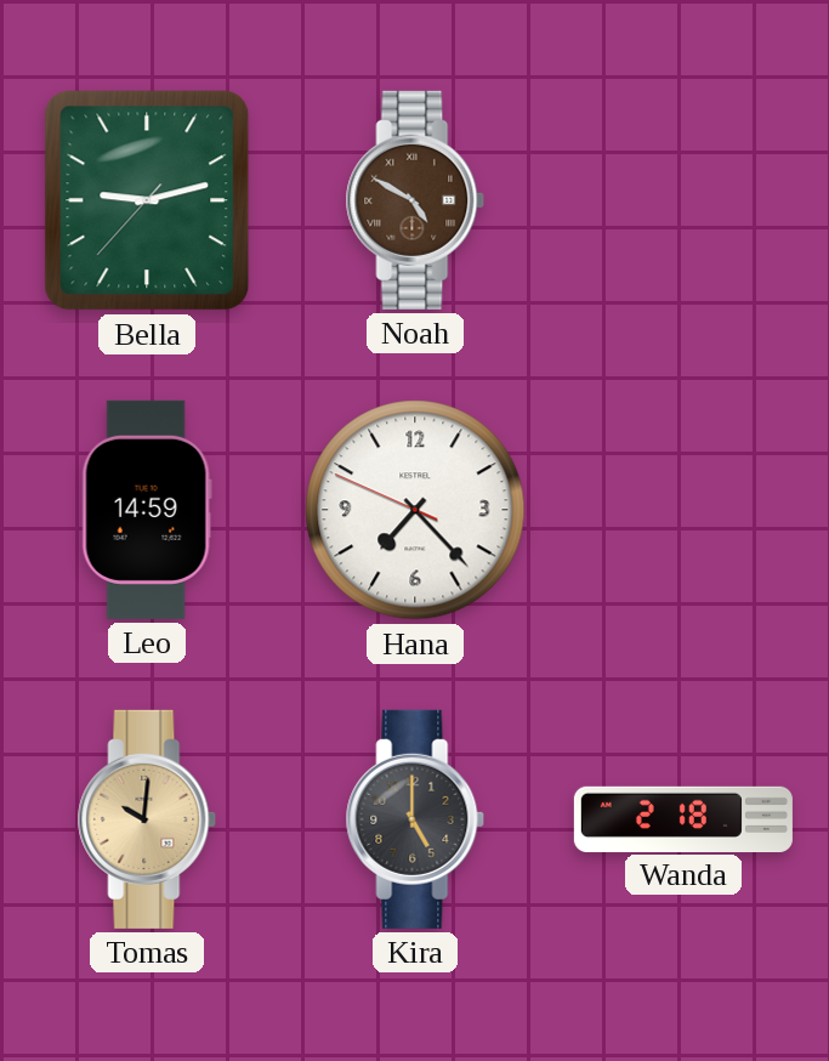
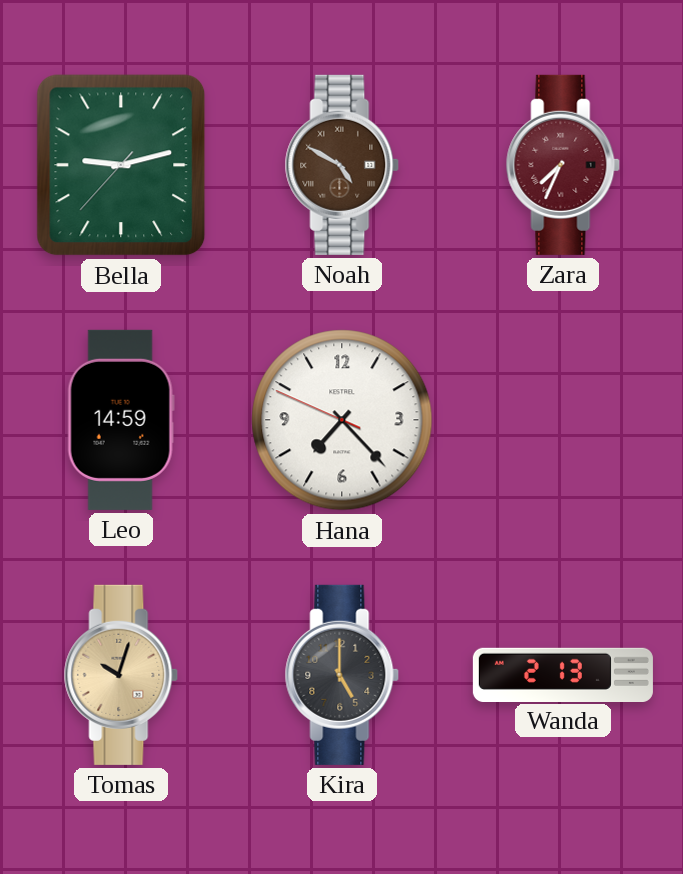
Zara: none -> 7:34
Tomas: 10:01 -> 10:03
Wanda: 2:18 -> 2:13
